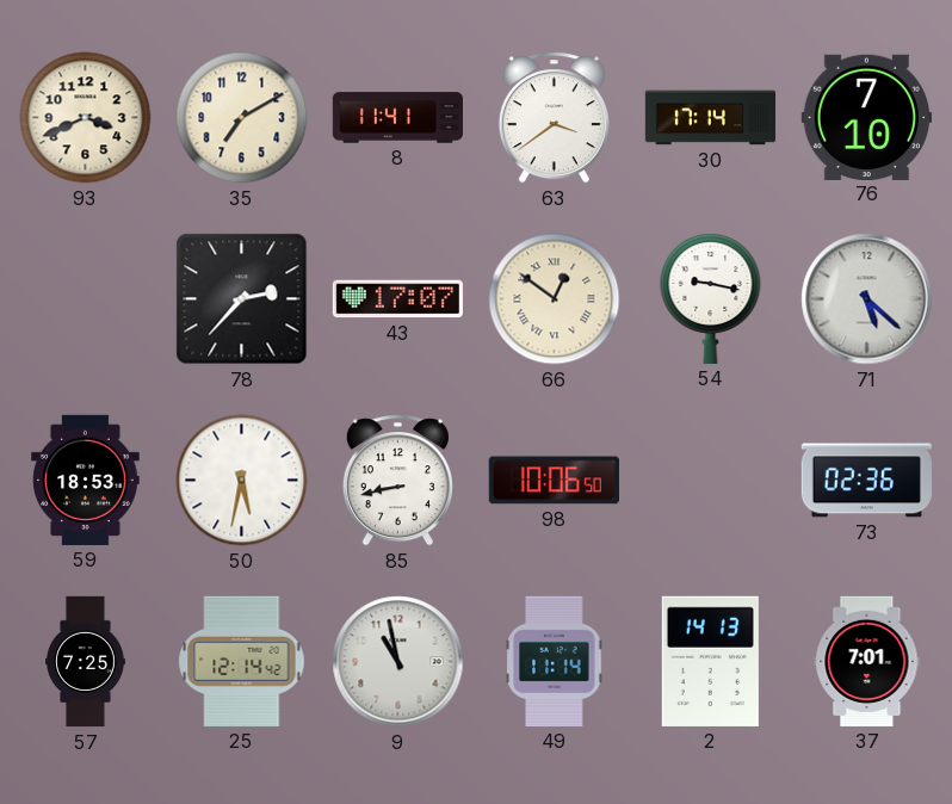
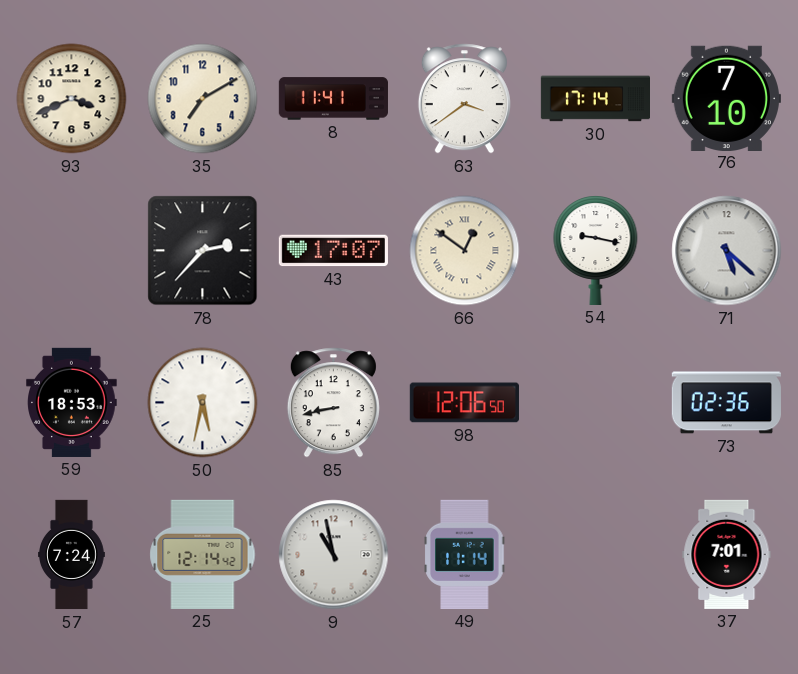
98: 10:06 -> 12:06
57: 7:25 -> 7:24
2: 14:13 -> none
